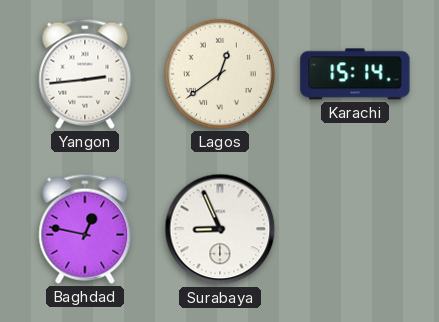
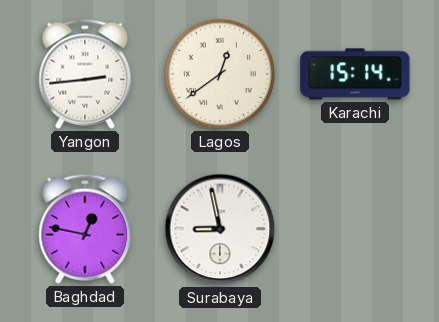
Surabaya: 8:56 -> 8:58
